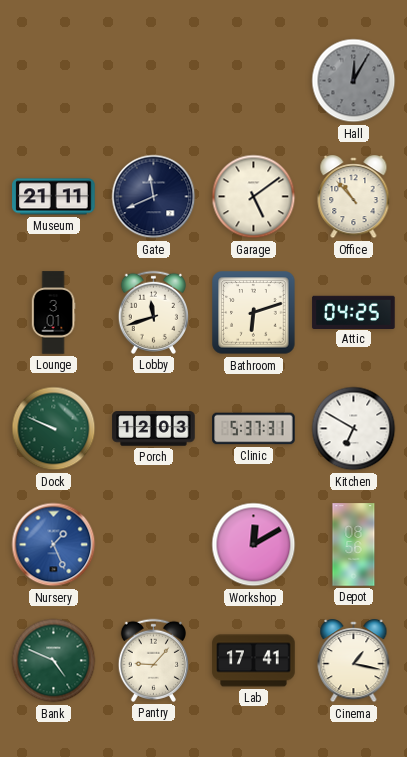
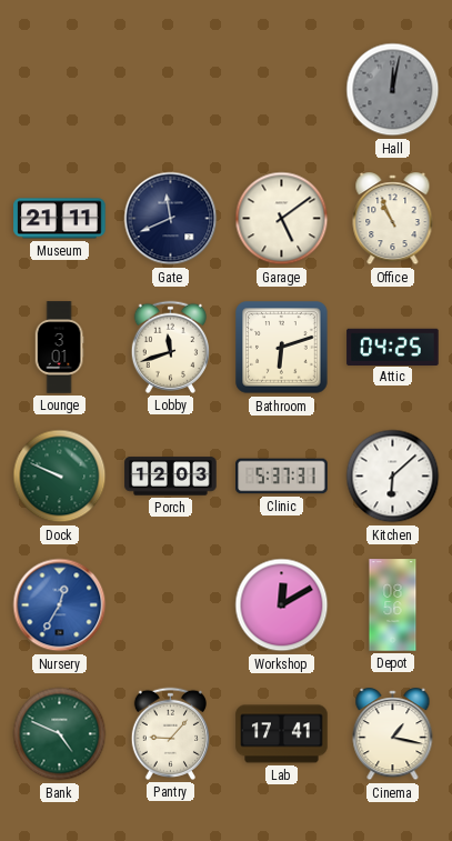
Hall: 12:05 -> 12:02
Office: 10:53 -> 10:56
Kitchen: 6:50 -> 6:08
Nursery: 1:26 -> 12:35
